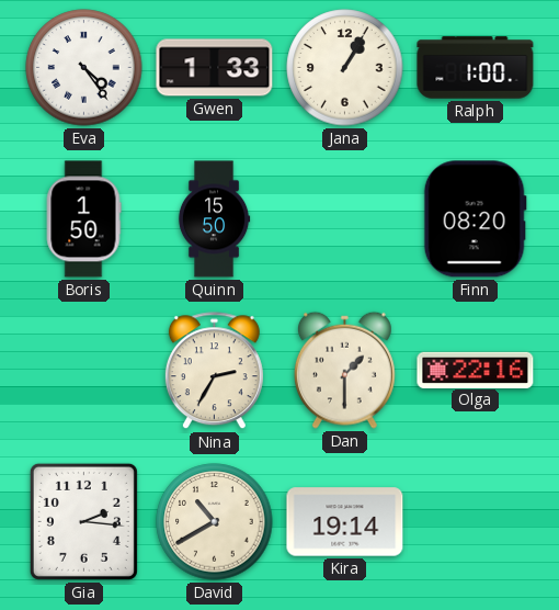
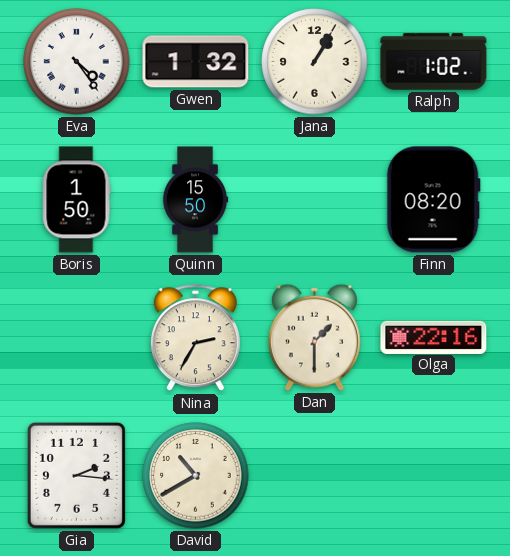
Gwen: 1:33 -> 1:32
Ralph: 1:00 -> 1:02
Kira: 19:14 -> none
